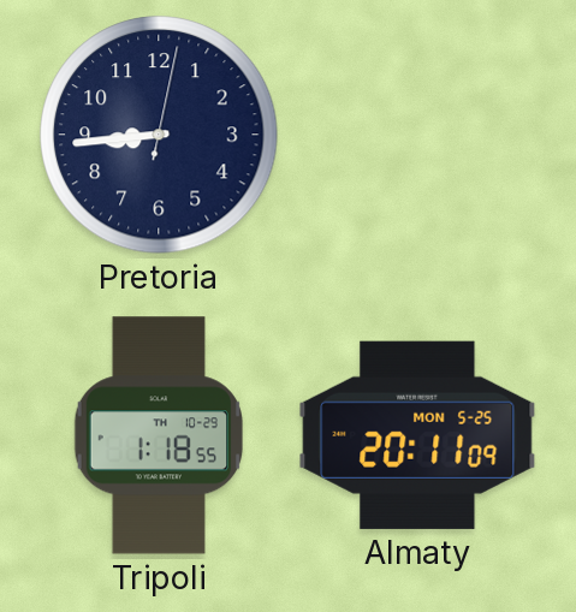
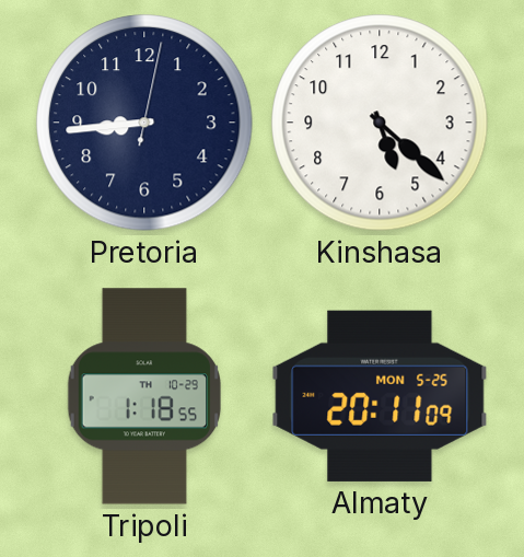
Kinshasa: none -> 5:22
